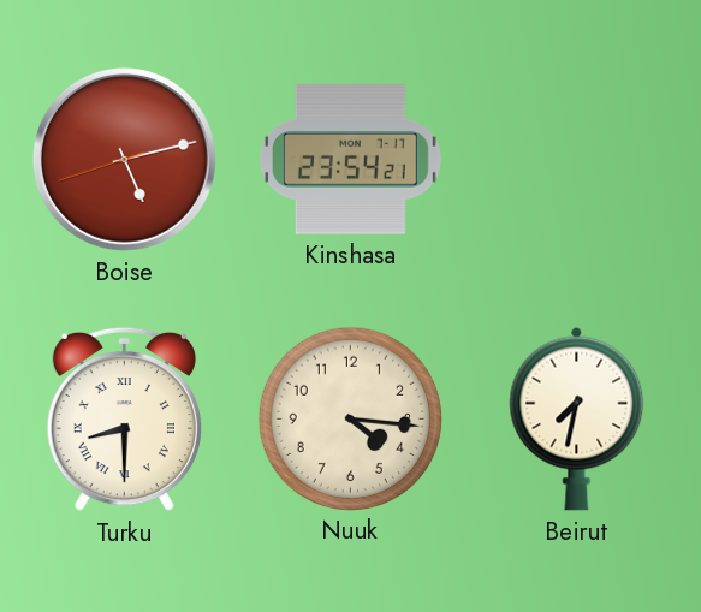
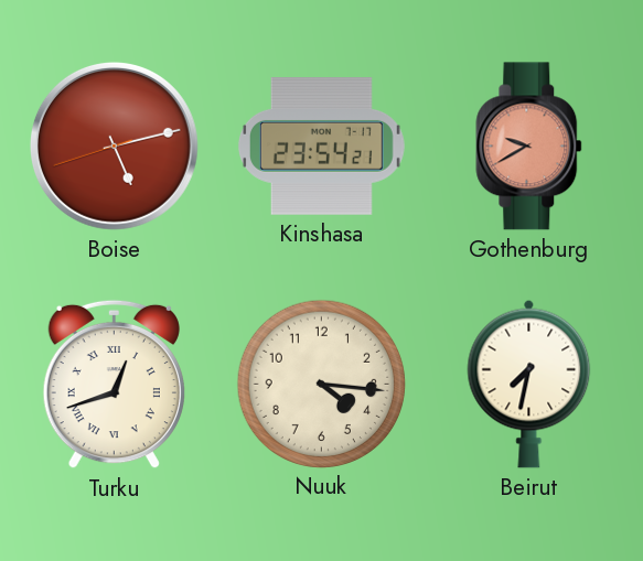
Gothenburg: none -> 9:40
Turku: 8:30 -> 12:42
